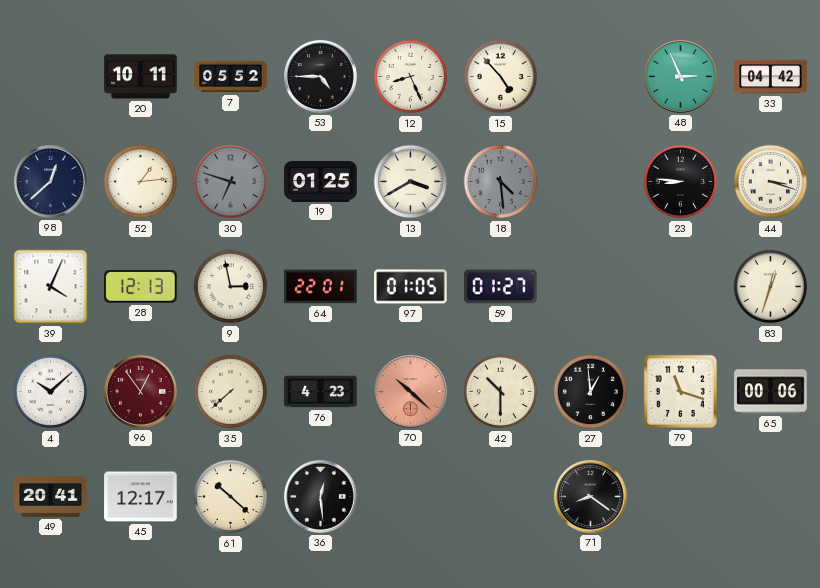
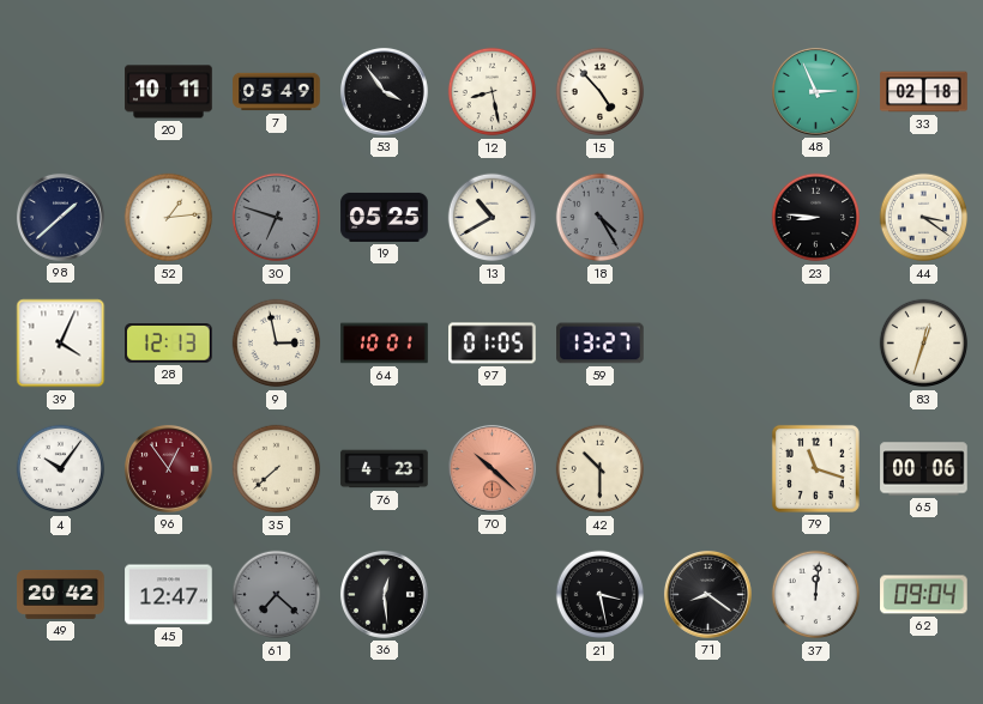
7: 05:52 -> 05:49
53: 4:45 -> 3:54
12: 8:26 -> 8:28
33: 04:42 -> 02:18
98: 12:38 -> 1:38
19: 01:25 -> 05:25
13: 3:40 -> 10:40
18: 4:29 -> 4:25
44: 3:18 -> 3:21
64: 22:01 -> 10:01
59: 01:27 -> 13:27
4: 10:08 -> 10:06
27: 12:59 -> none
49: 20:41 -> 20:42
45: 12:17 -> 12:47
61: 10:22 -> 7:22
61 dial: cream -> grey
21: none -> 3:28
37: none -> 12:01
62: none -> 09:04
